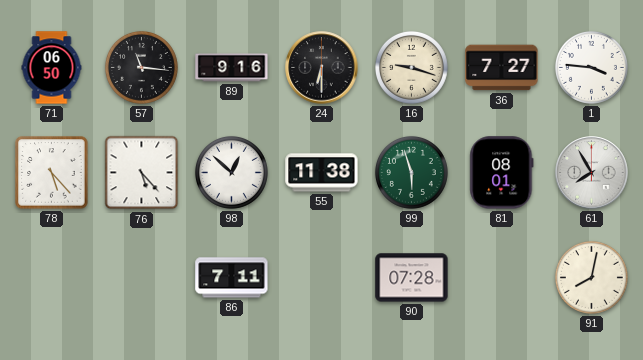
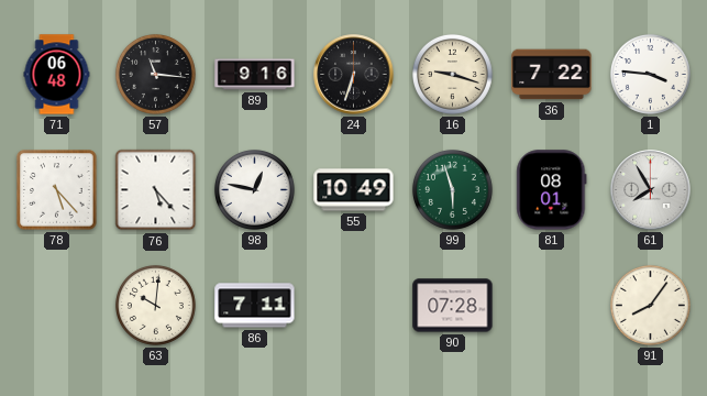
71: 06:50 -> 06:48
24: 6:30 -> 6:33
36: 7:27 -> 7:22
98: 12:52 -> 12:47
55: 11:38 -> 10:49
63: none -> 10:01
91: 8:02 -> 8:06
